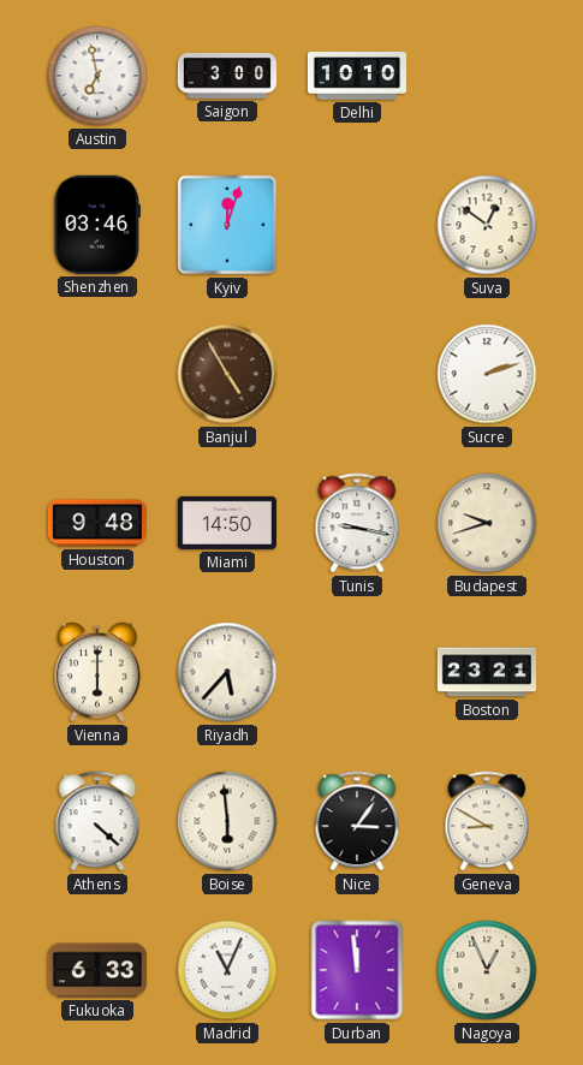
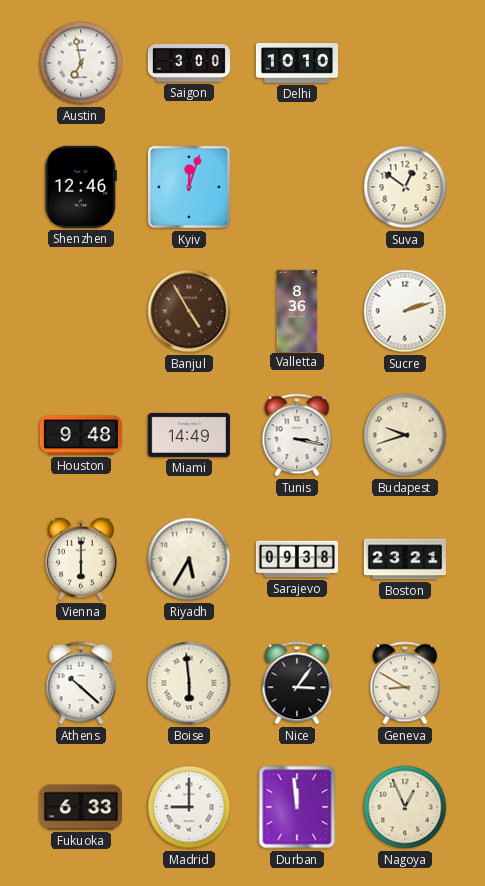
Shenzhen: 03:46 -> 12:46
Valletta: none -> 8:36
Miami: 14:50 -> 14:49
Tunis: 9:17 -> 3:17
Riyadh: 5:37 -> 5:35
Sarajevo: none -> 09:38
Athens: 4:22 -> 10:22
Madrid: 11:04 -> 9:00
